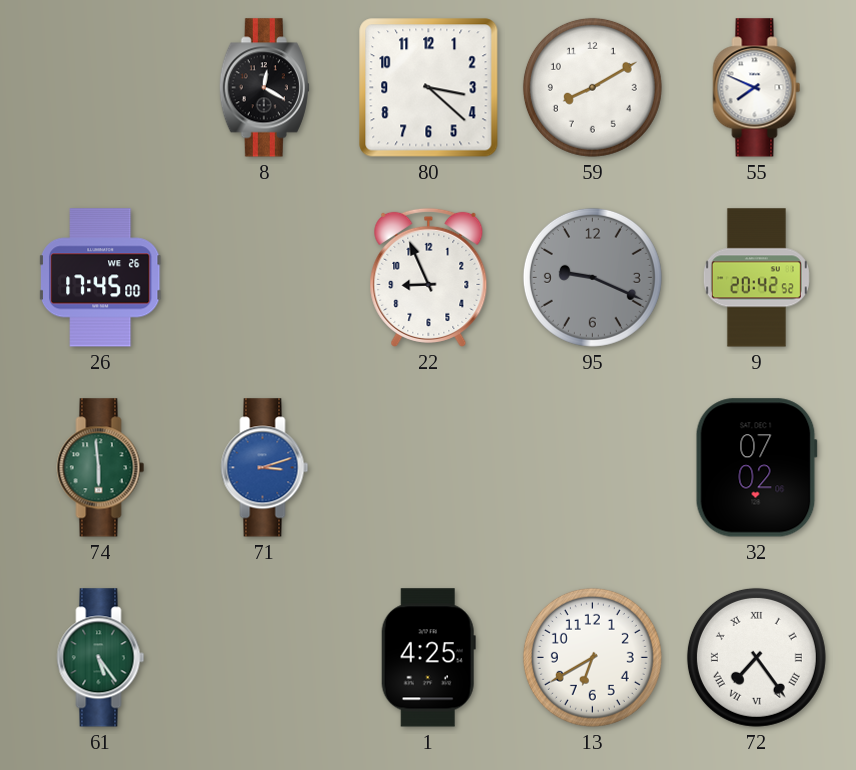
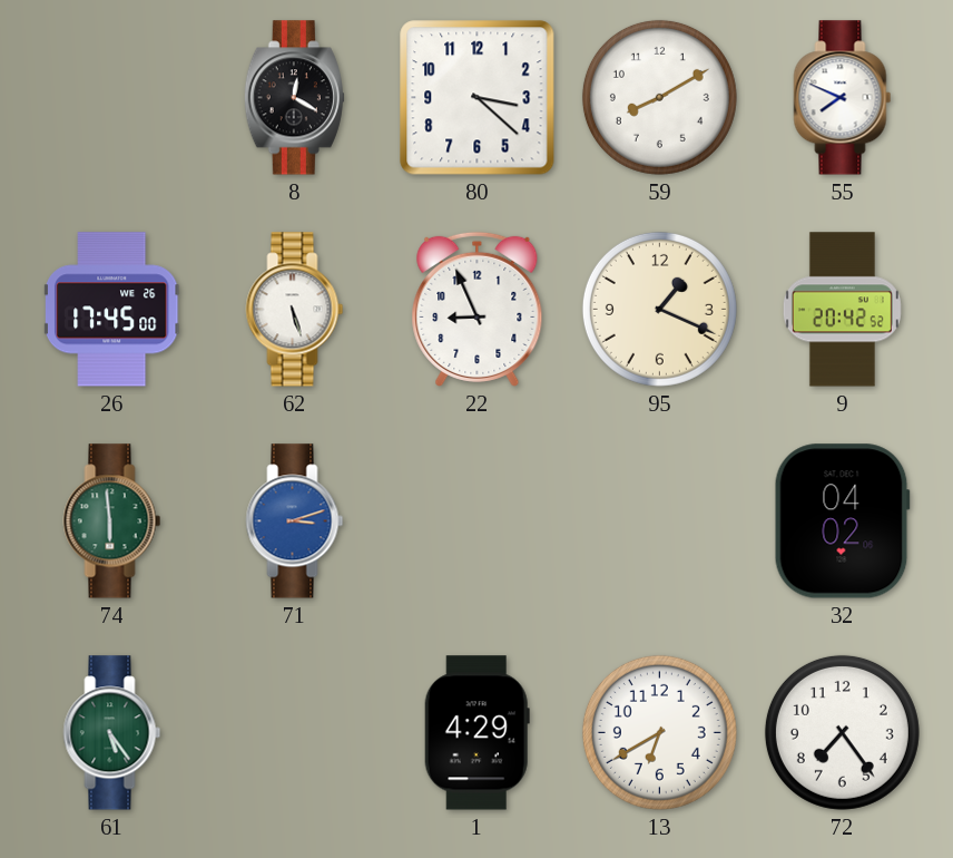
62: none -> 5:27
95: 9:19 -> 1:19
95 dial: grey -> cream
32: 07:02 -> 04:02
1: 4:25 -> 4:29
72 numerals: Roman -> Arabic
